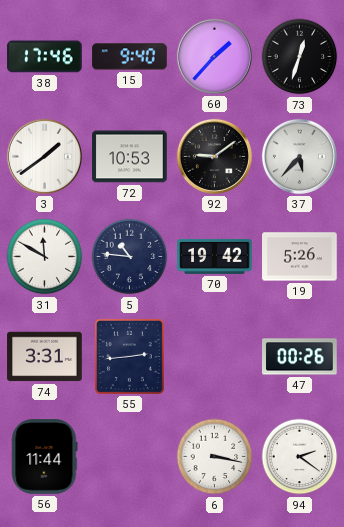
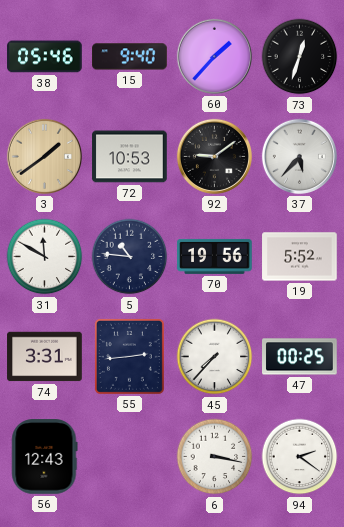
38: 17:46 -> 05:46
3 dial: white -> champagne
70: 19:42 -> 19:56
19: 5:26 -> 5:52
45: none -> 7:37
47: 00:26 -> 00:25
56: 11:44 -> 12:43
